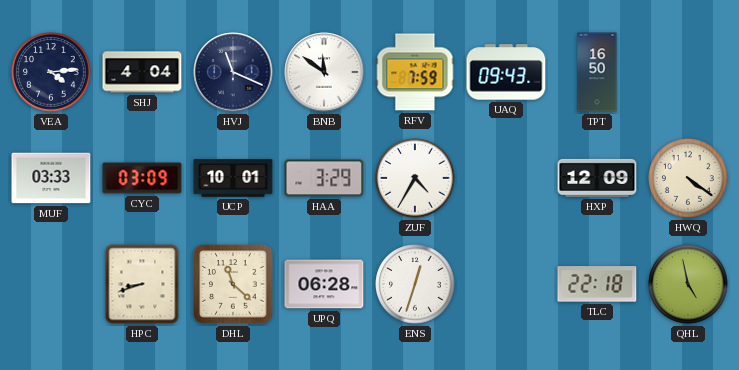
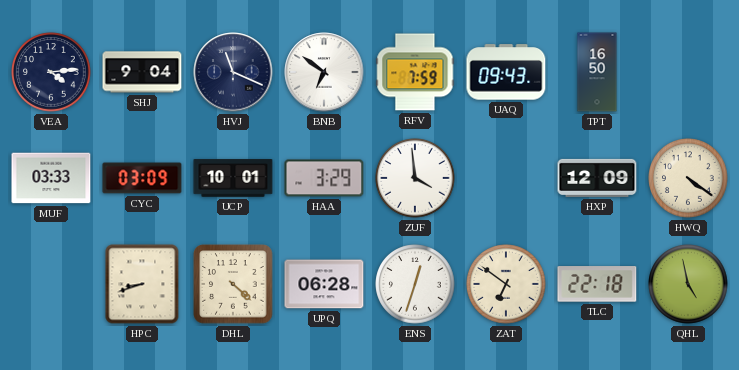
SHJ: 4:04 -> 9:04
BNB: 11:51 -> 6:51
ZUF: 4:35 -> 3:59
DHL: 11:22 -> 4:22
ZAT: none -> 6:51
